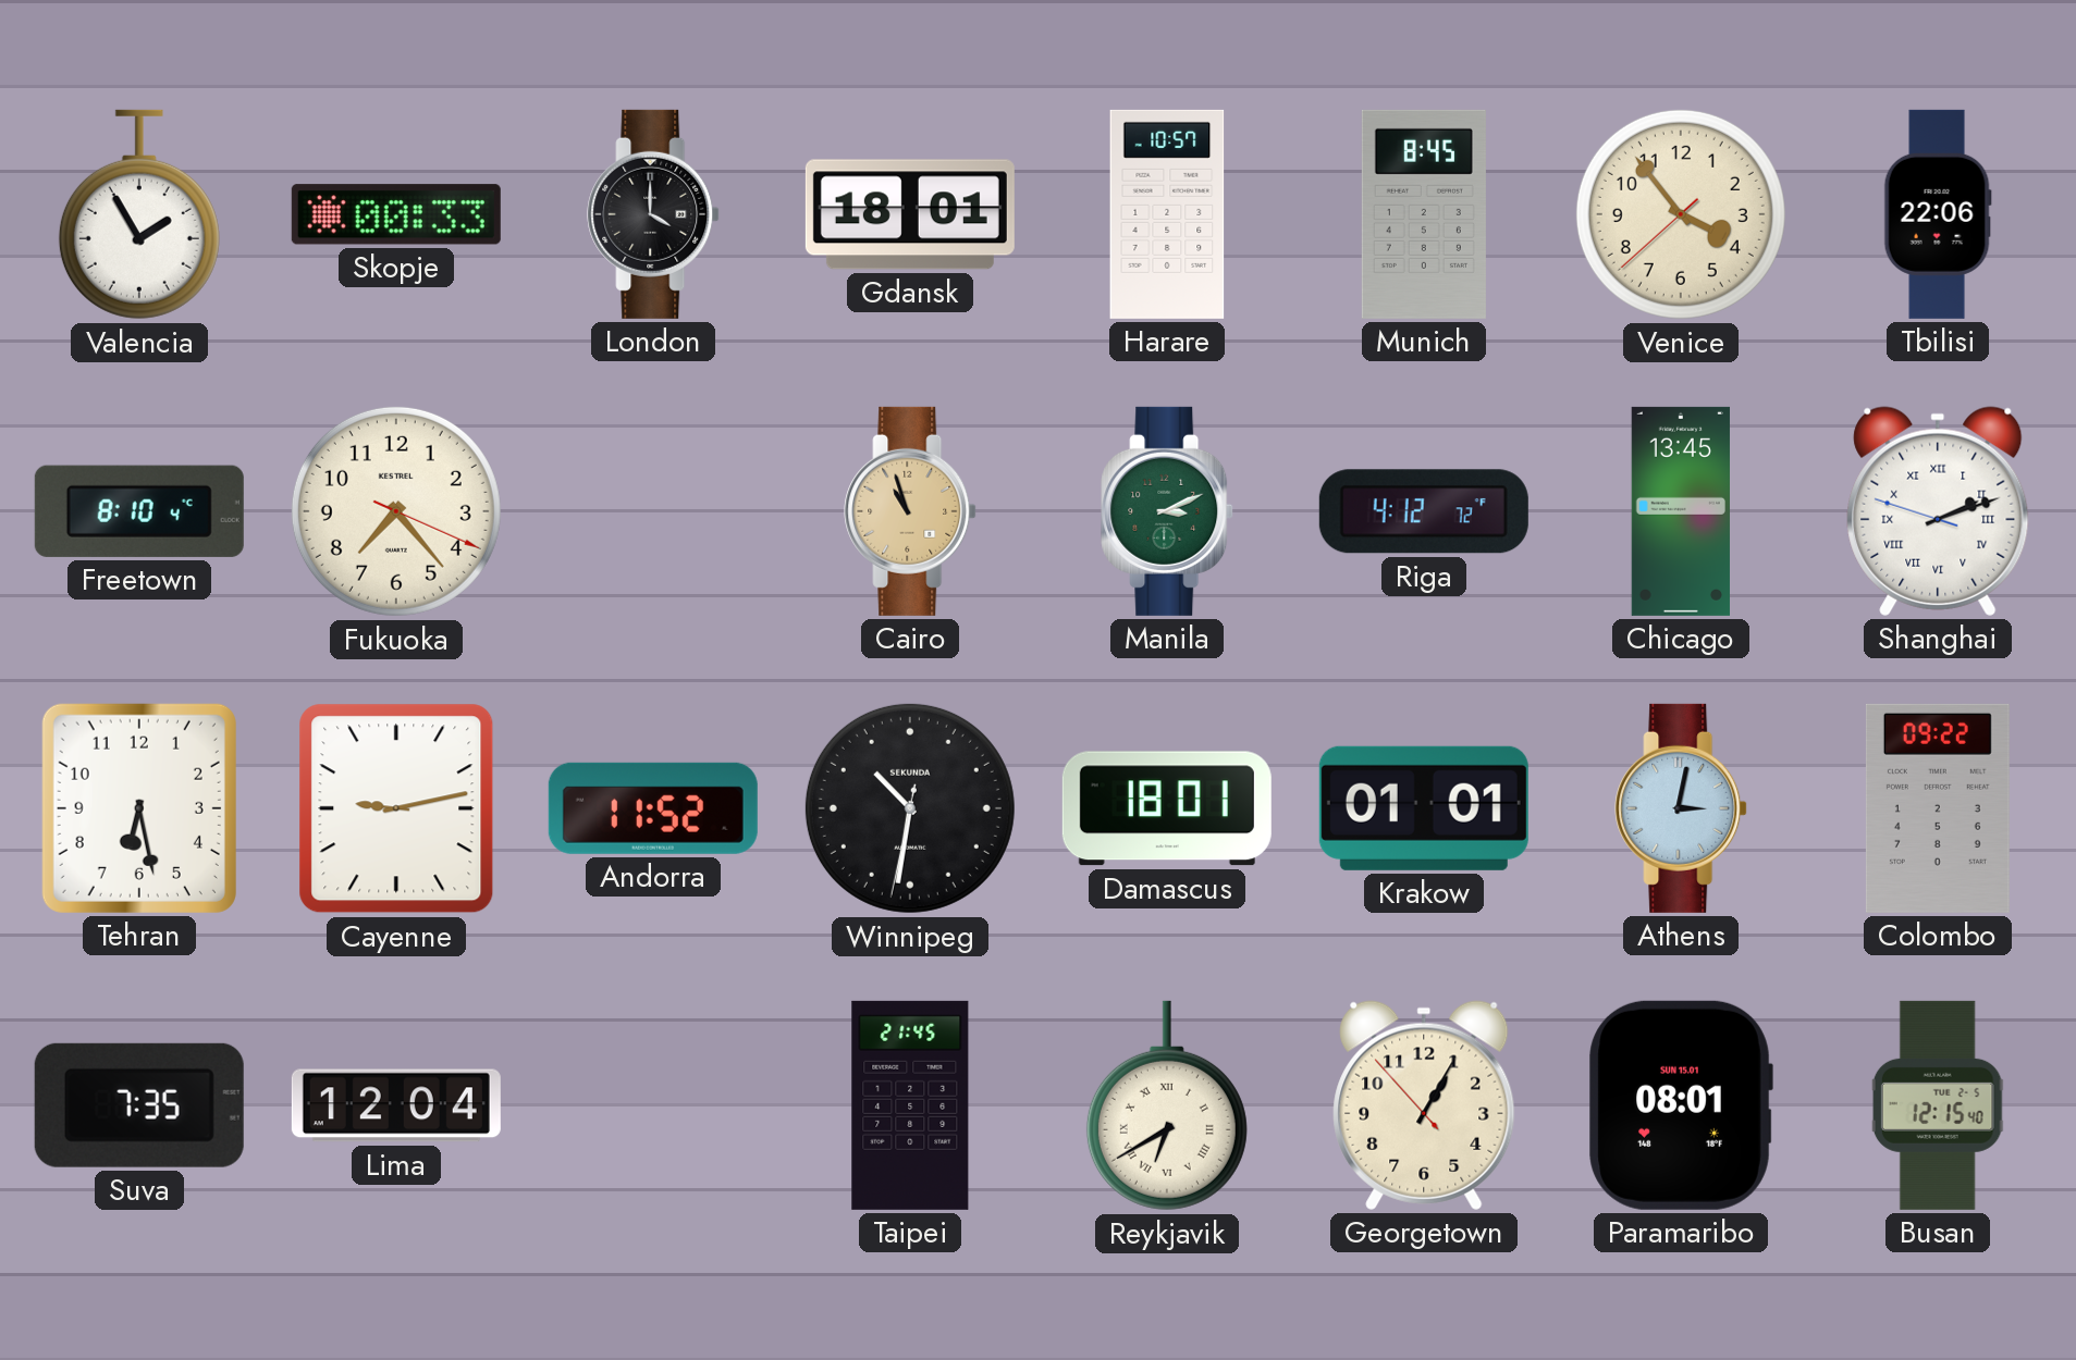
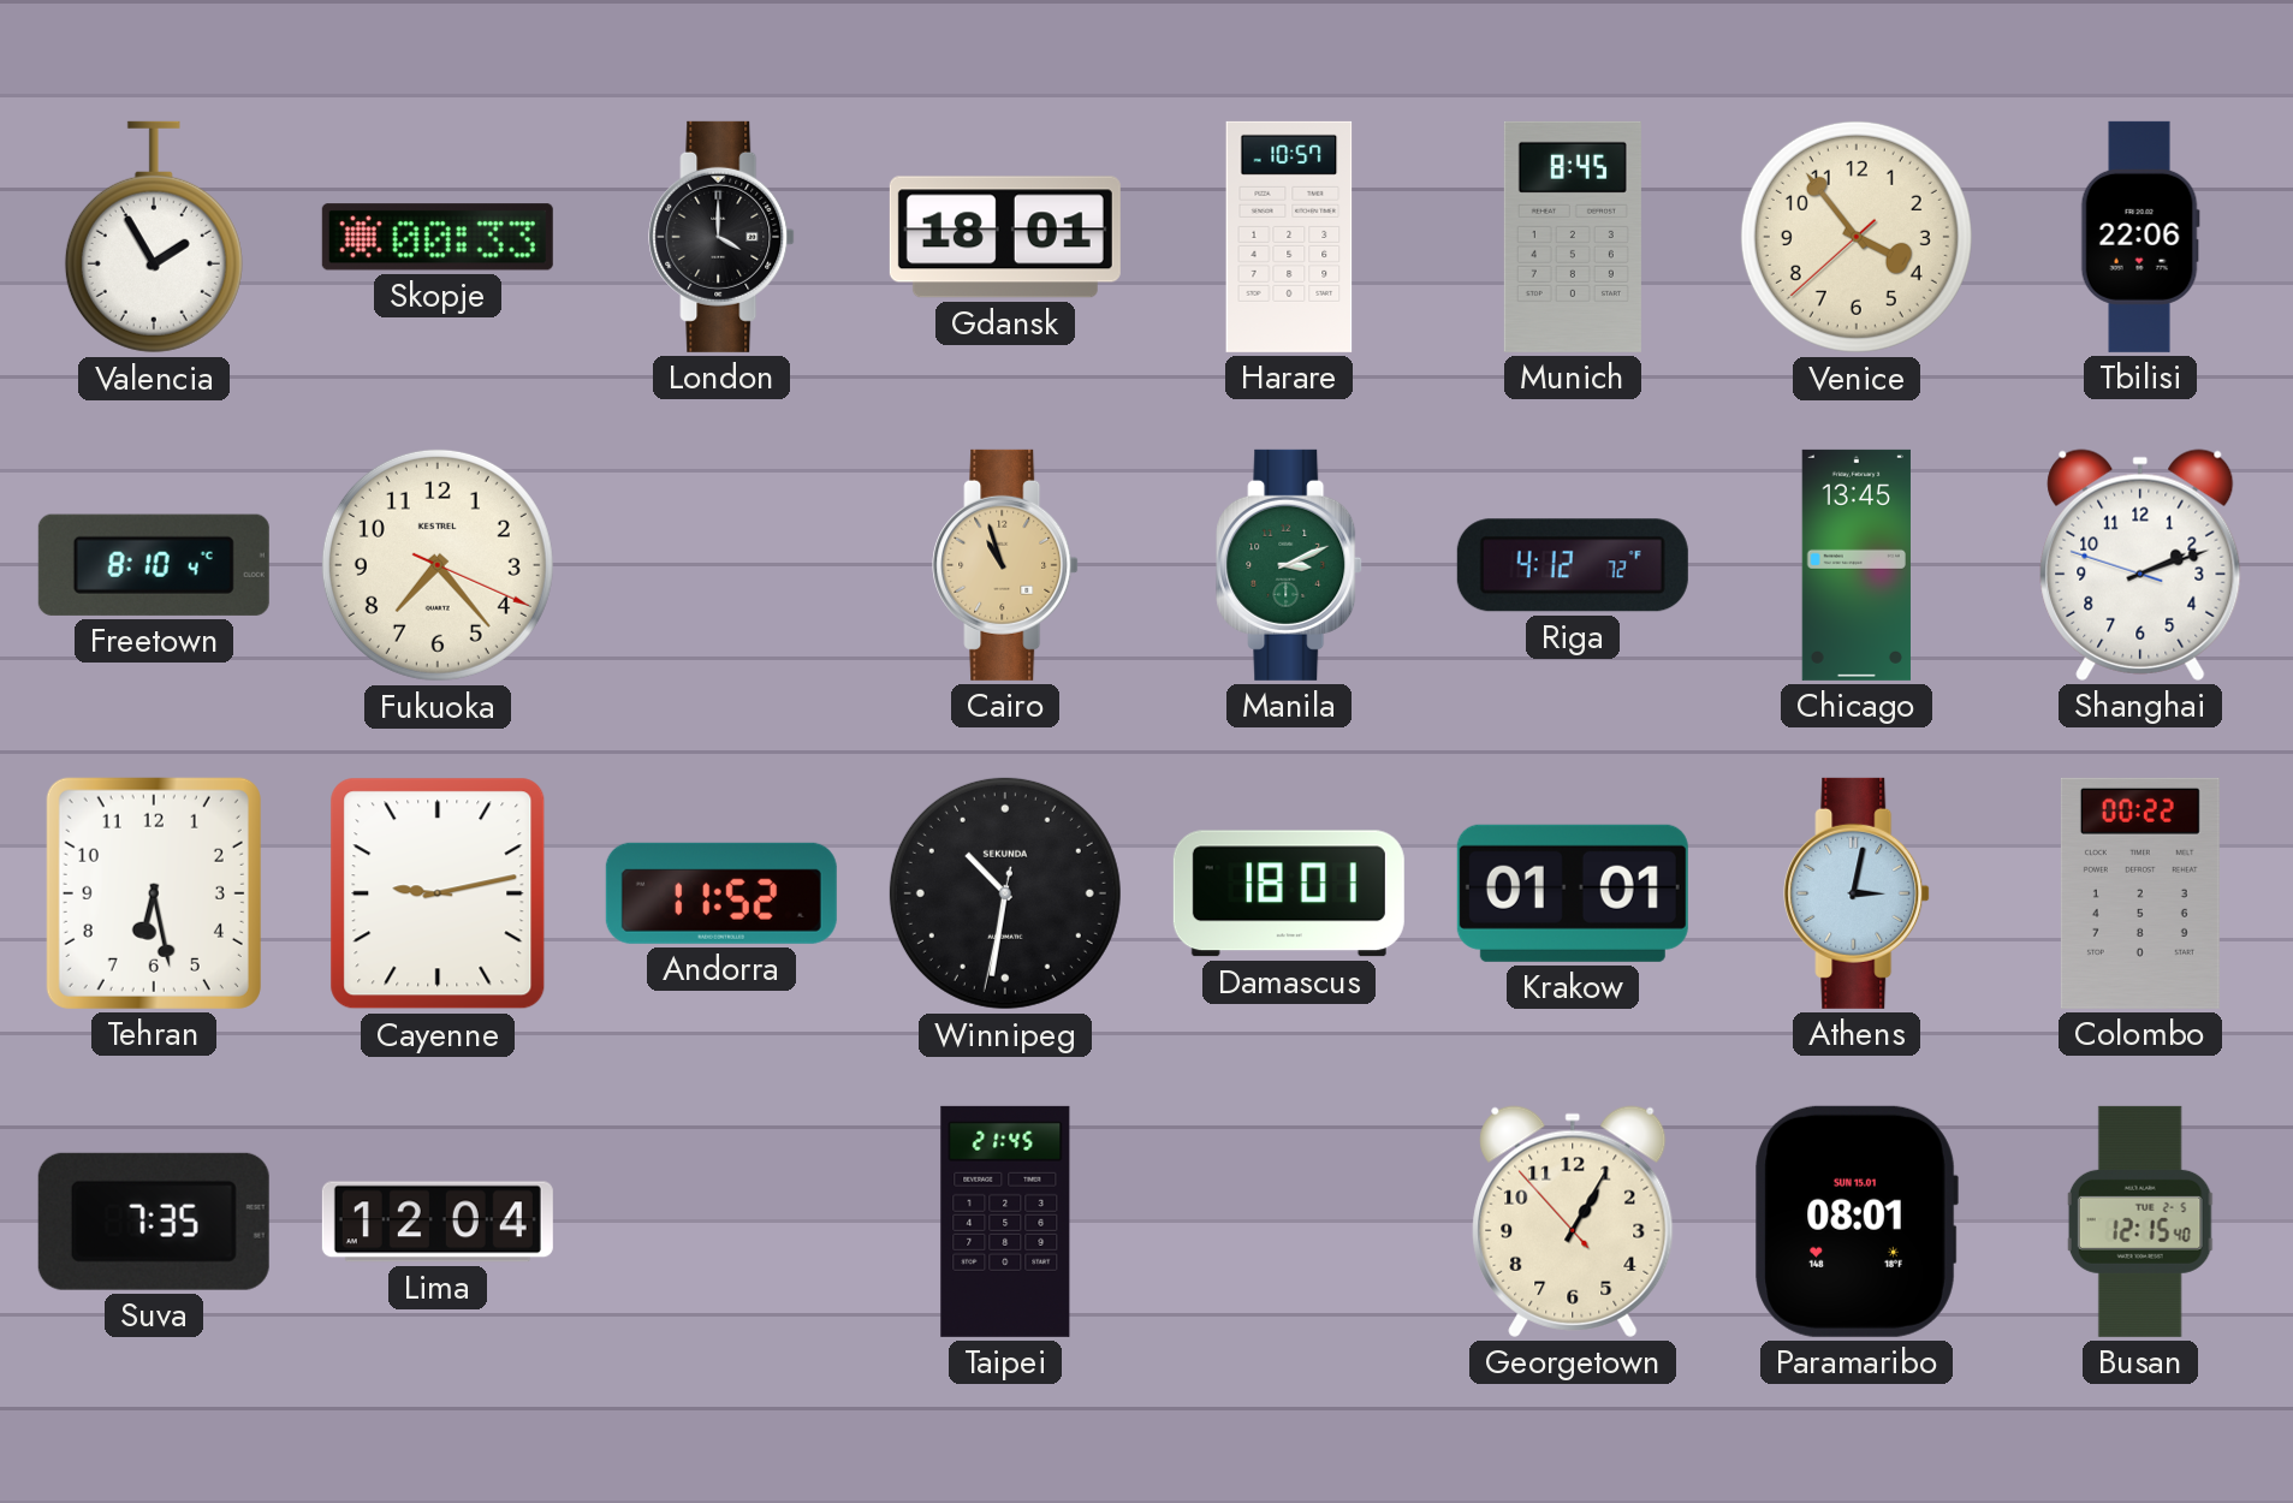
Shanghai numerals: Roman -> Arabic
Colombo: 09:22 -> 00:22
Reykjavik: 6:40 -> none
